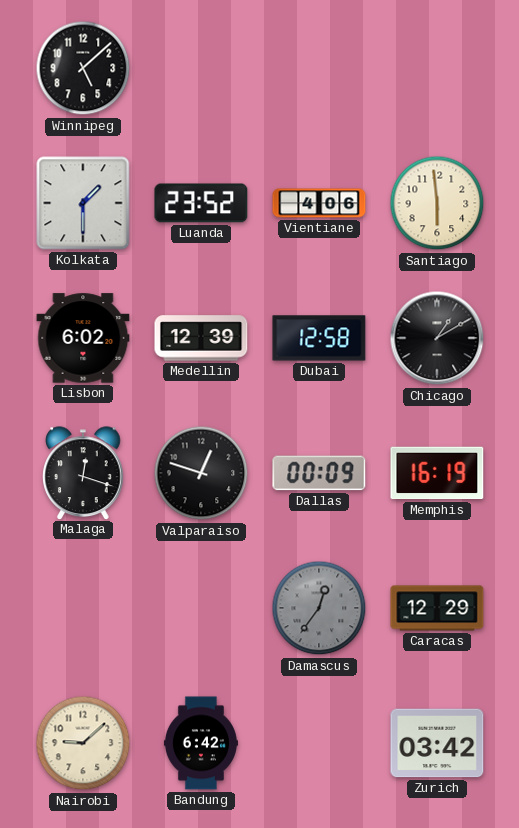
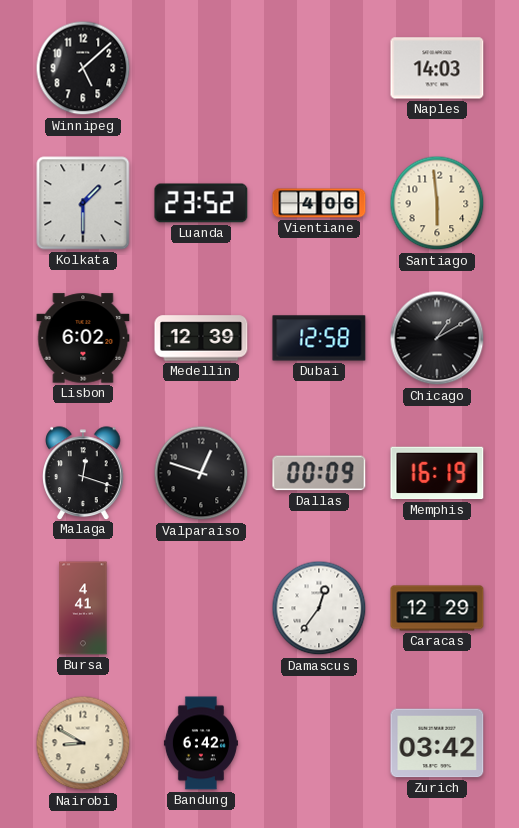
Naples: none -> 14:03
Bursa: none -> 4:41
Damascus dial: grey -> white
Nairobi: 9:08 -> 8:50
